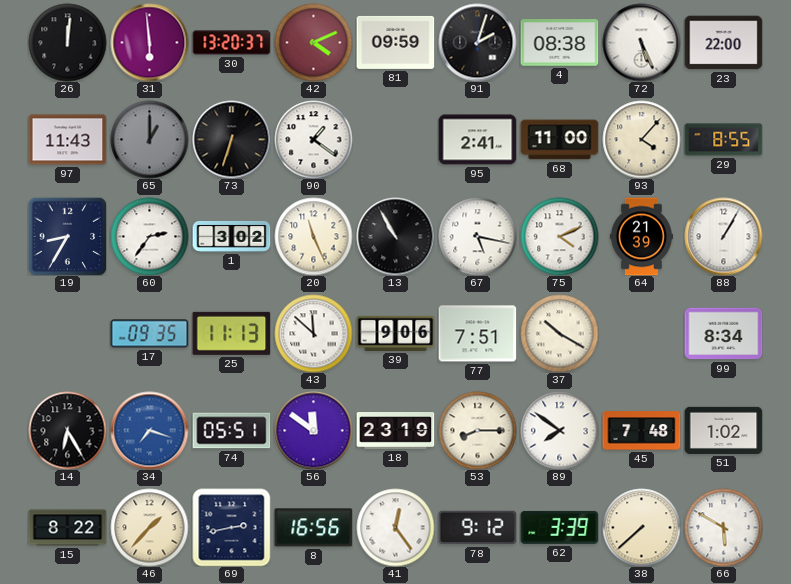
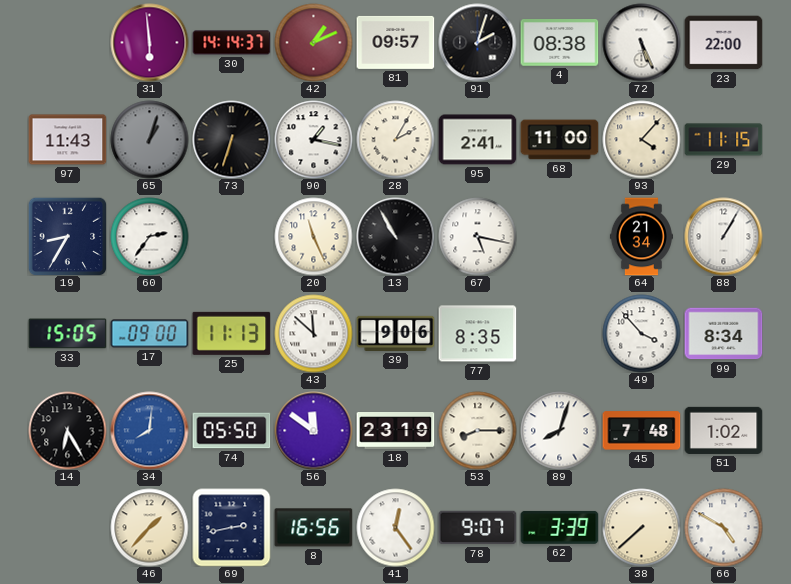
26: 12:01 -> none
30: 13:20 -> 14:14
42: 4:11 -> 1:11
81: 09:59 -> 09:57
65: 1:00 -> 1:03
90: 1:21 -> 1:17
28: none -> 2:05
29: 8:55 -> 11:15
1: 3:02 -> none
75: 4:11 -> none
64: 21:39 -> 21:34
33: none -> 15:05
17: 09:35 -> 09:00
77: 7:51 -> 8:35
37: 10:20 -> none
49: none -> 3:53
34: 7:18 -> 8:01
74: 05:51 -> 05:50
89: 7:51 -> 8:03
15: 8:22 -> none
78: 9:12 -> 9:07
66: 5:50 -> 4:50
